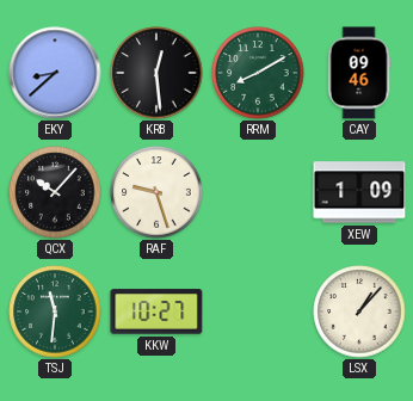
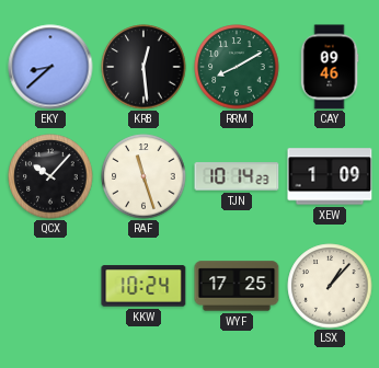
RAF: 9:27 -> 11:27
TJN: none -> 10:14
TSJ: 11:31 -> none
KKW: 10:27 -> 10:24
WYF: none -> 17:25
